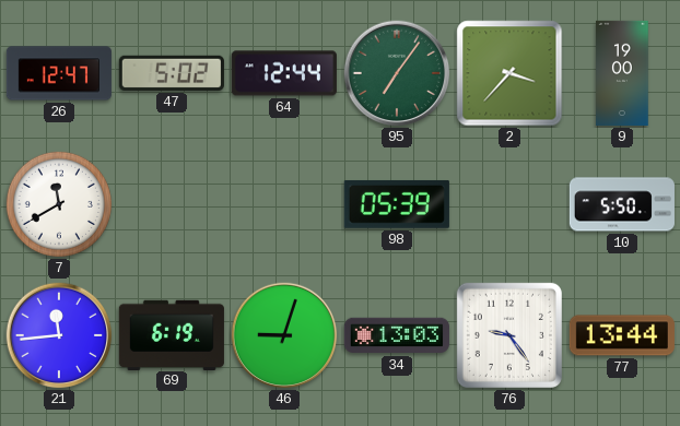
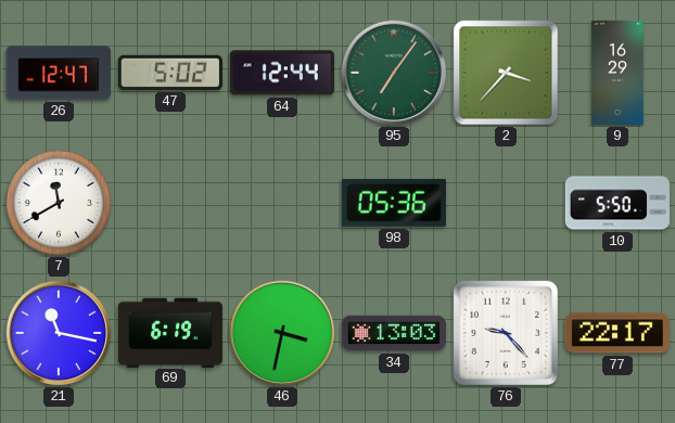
9: 19:00 -> 16:29
98: 05:39 -> 05:36
21: 11:44 -> 11:17
46: 9:03 -> 3:32
76: 9:24 -> 9:23
77: 13:44 -> 22:17
